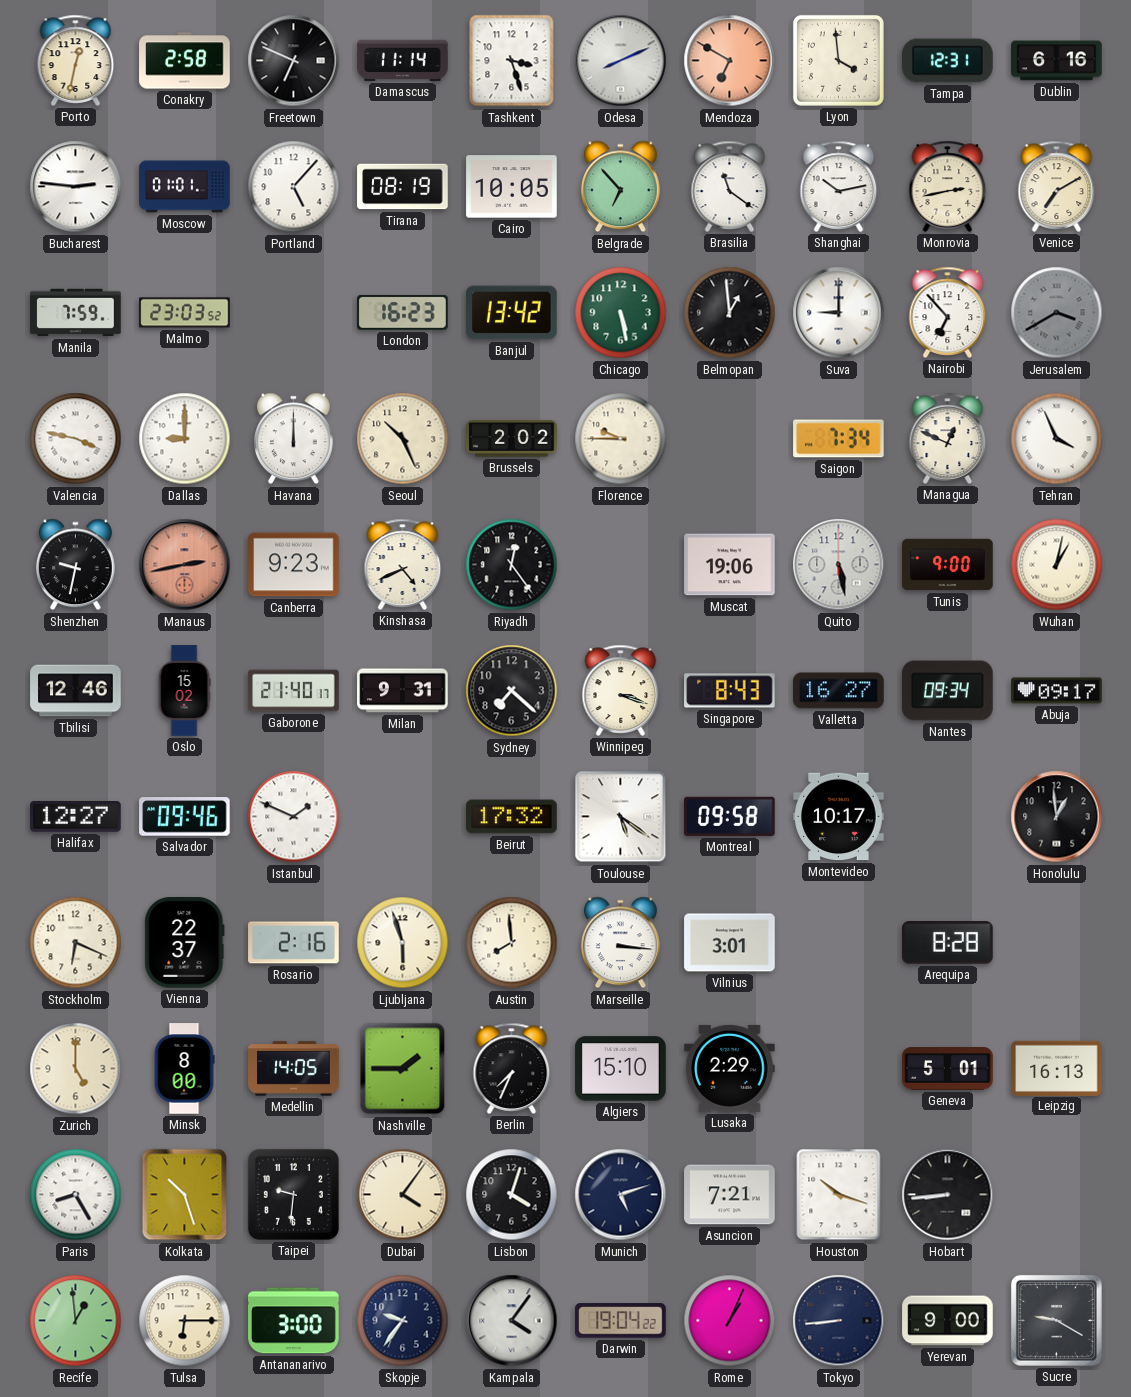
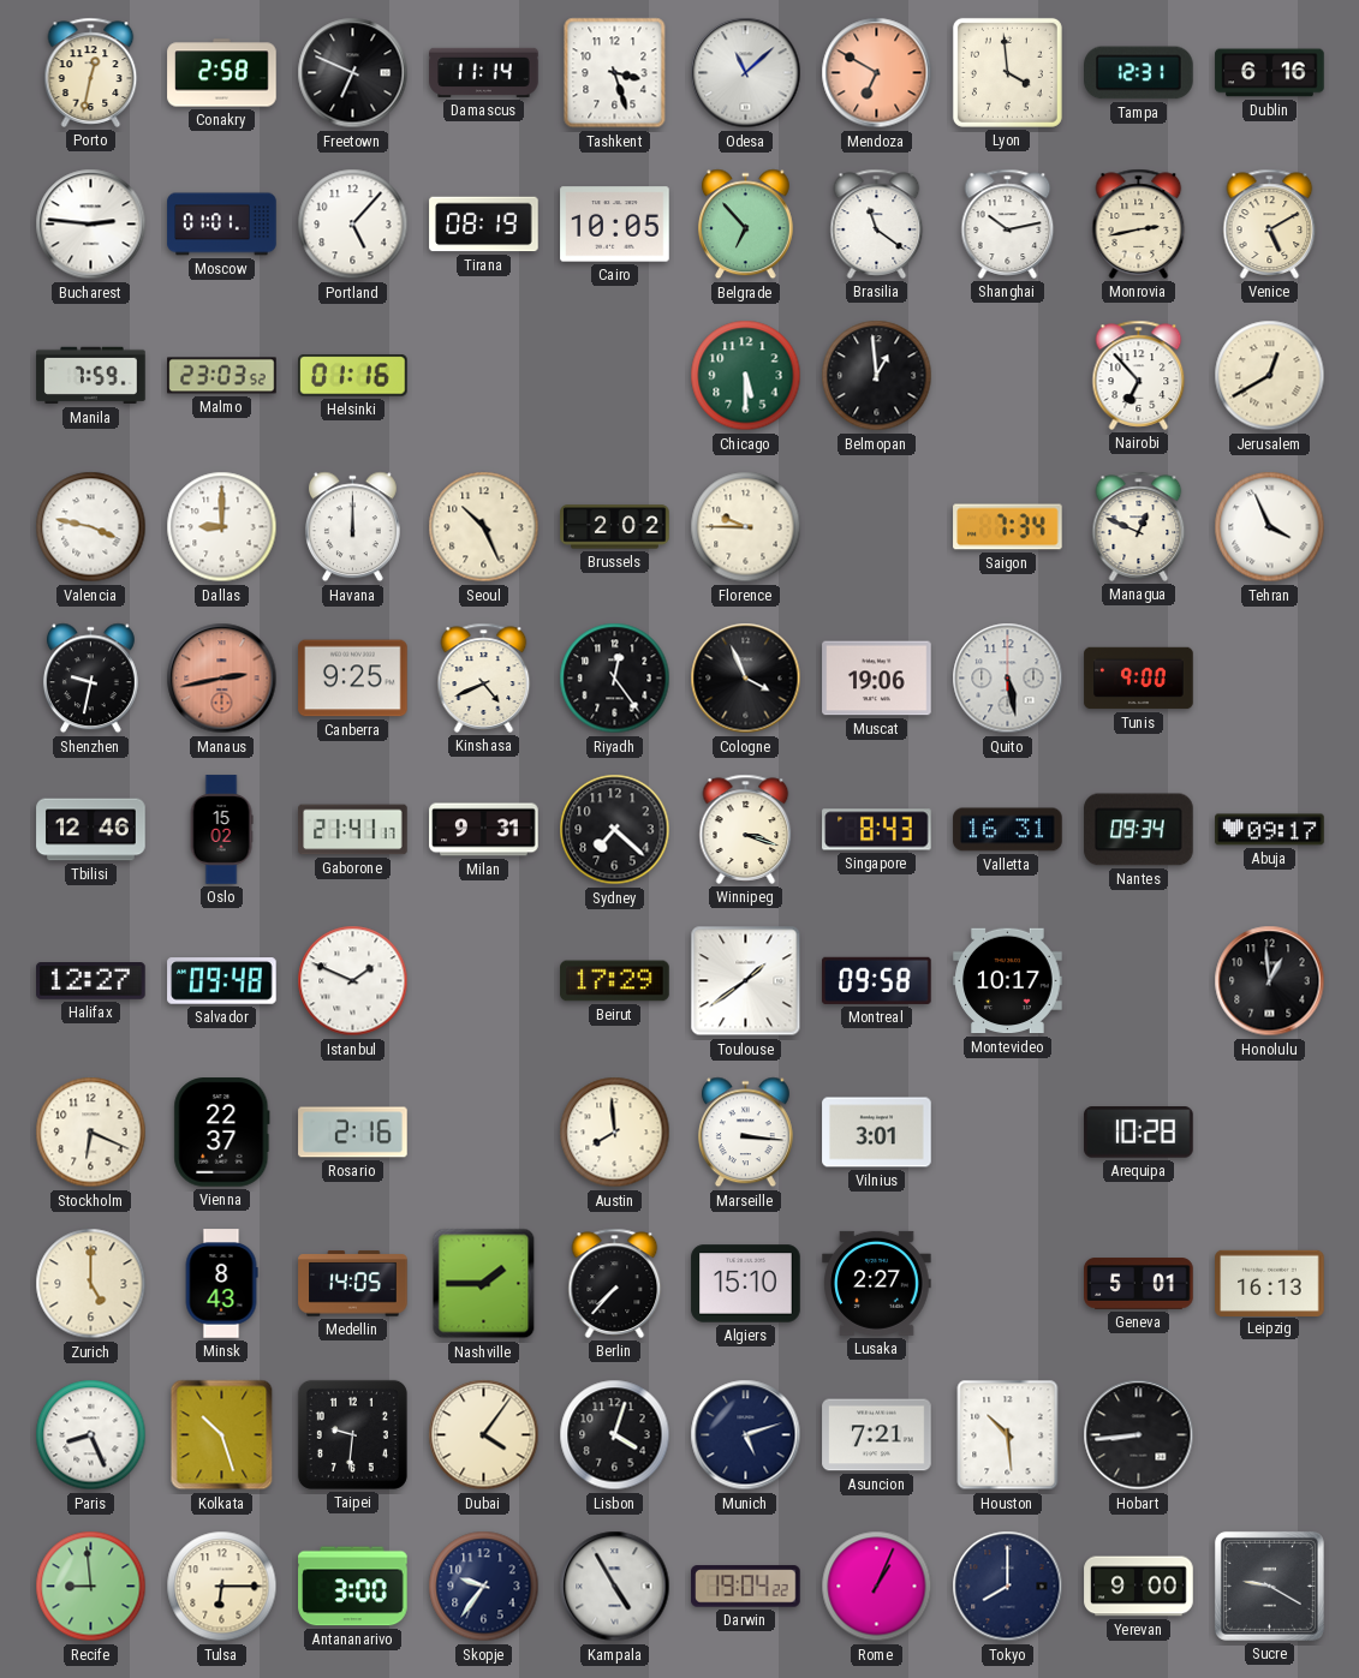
Odesa: 8:11 -> 11:08
Venice: 7:10 -> 5:10
Helsinki: none -> 01:16
London: 16:23 -> none
Banjul: 13:42 -> none
Chicago: 5:28 -> 5:30
Suva: 9:00 -> none
Jerusalem: 3:40 -> 12:40
Jerusalem dial: grey -> cream
Canberra: 9:23 -> 9:25
Cologne: none -> 3:56
Wuhan: 1:02 -> none
Gaborone: 21:40 -> 21:41
Valletta: 16:27 -> 16:31
Salvador: 09:46 -> 09:48
Beirut: 17:32 -> 17:29
Toulouse: 5:21 -> 1:39
Ljubljana: 5:57 -> none
Arequipa: 8:28 -> 10:28
Minsk: 8:00 -> 8:43
Berlin: 7:34 -> 7:37
Lusaka: 2:29 -> 2:27
Paris: 8:25 -> 8:26
Houston: 10:18 -> 10:29
Recife: 12:59 -> 8:59
Kampala: 4:06 -> 4:55
Tokyo: 8:44 -> 8:00
